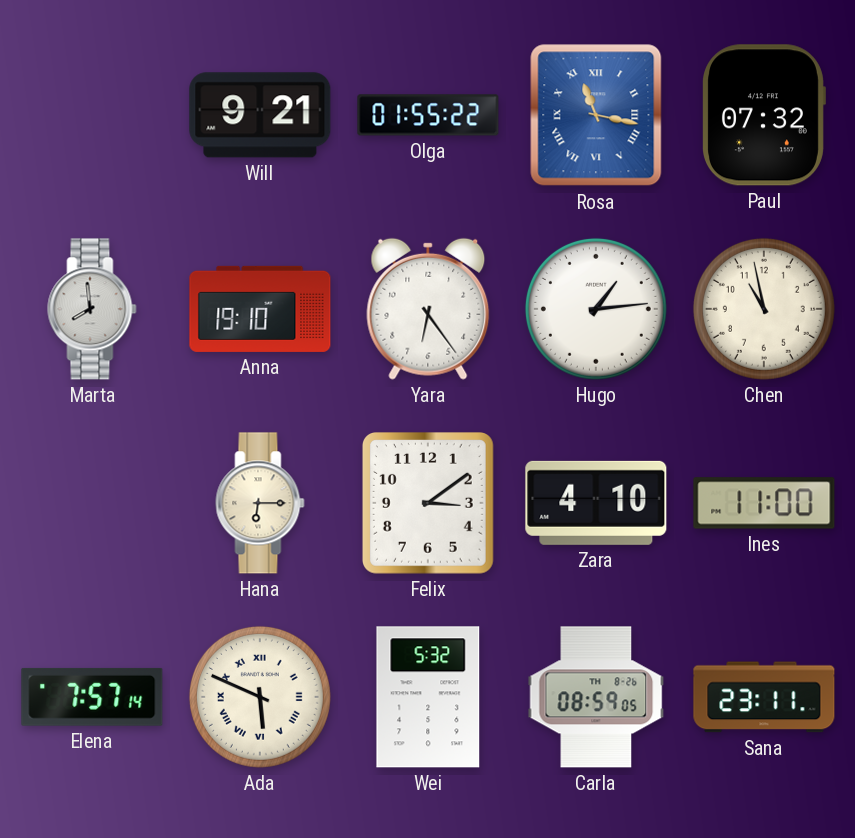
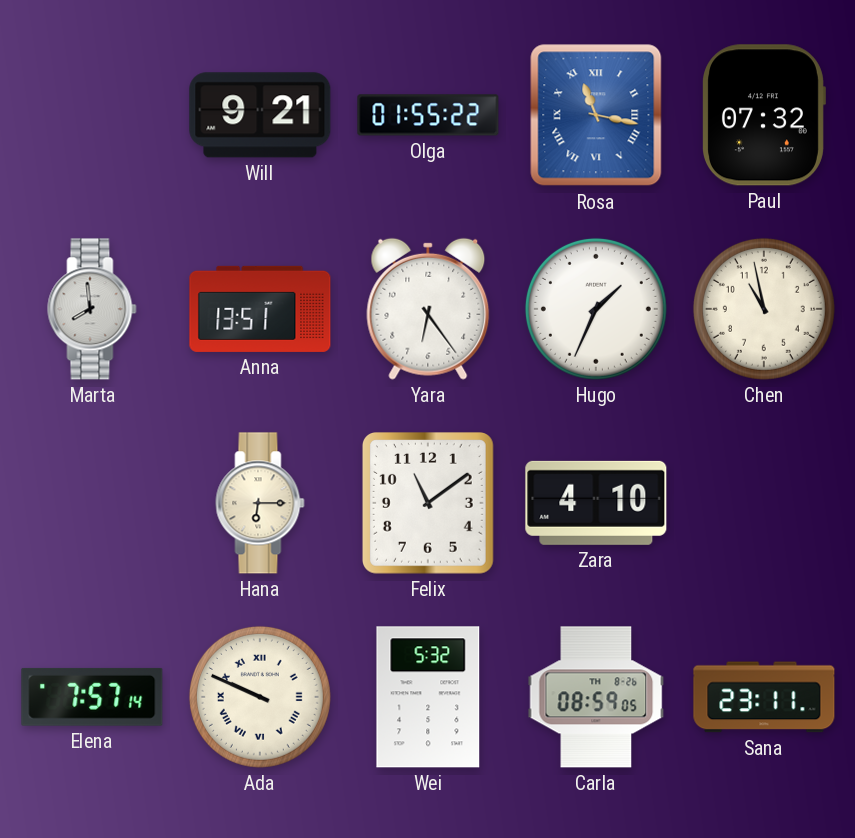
Anna: 19:10 -> 13:51
Hugo: 1:14 -> 1:34
Felix: 3:09 -> 11:09
Ines: 11:00 -> none
Ada: 5:49 -> 9:49
